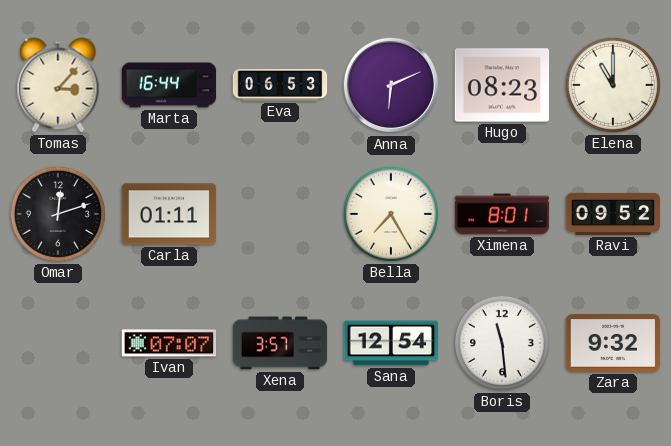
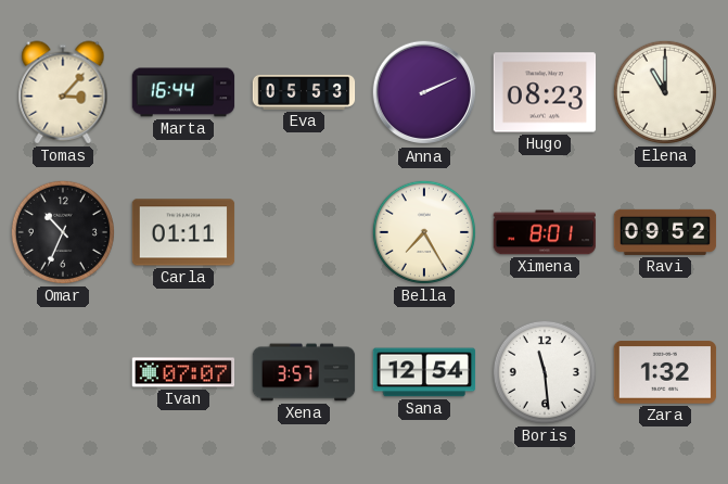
Eva: 06:53 -> 05:53
Anna: 6:11 -> 2:11
Omar: 12:12 -> 10:34
Zara: 9:32 -> 1:32
